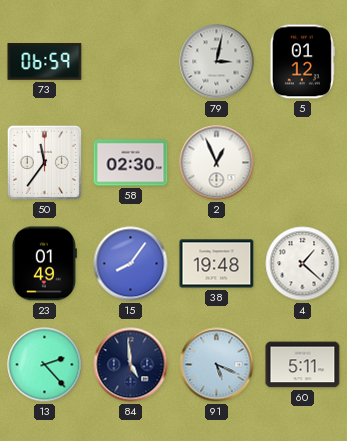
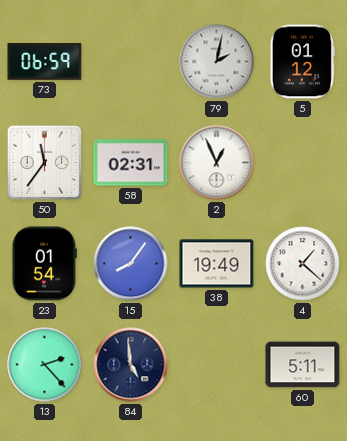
79: 3:02 -> 2:02
58: 02:30 -> 02:31
23: 01:49 -> 01:54
38: 19:48 -> 19:49
91: 5:19 -> none
